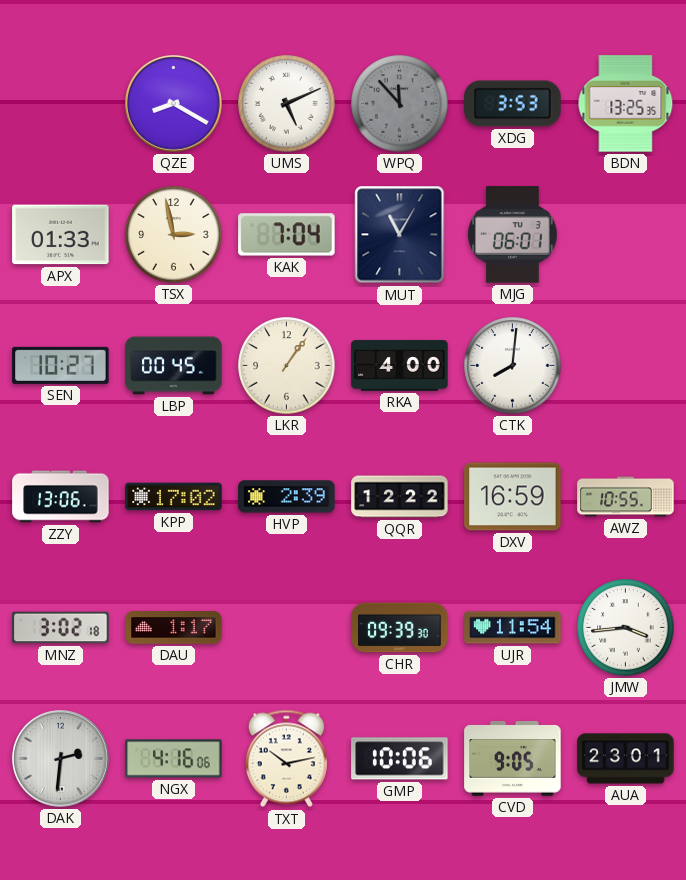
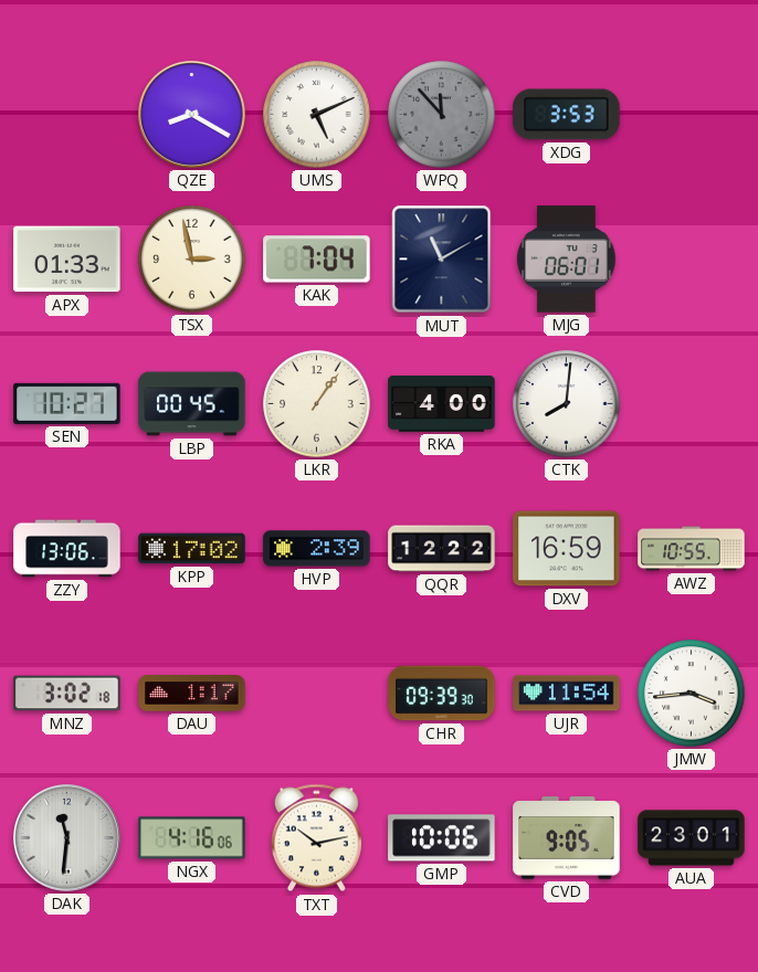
BDN: 13:25 -> none
MUT: 11:05 -> 11:10
DAK: 2:31 -> 11:31
